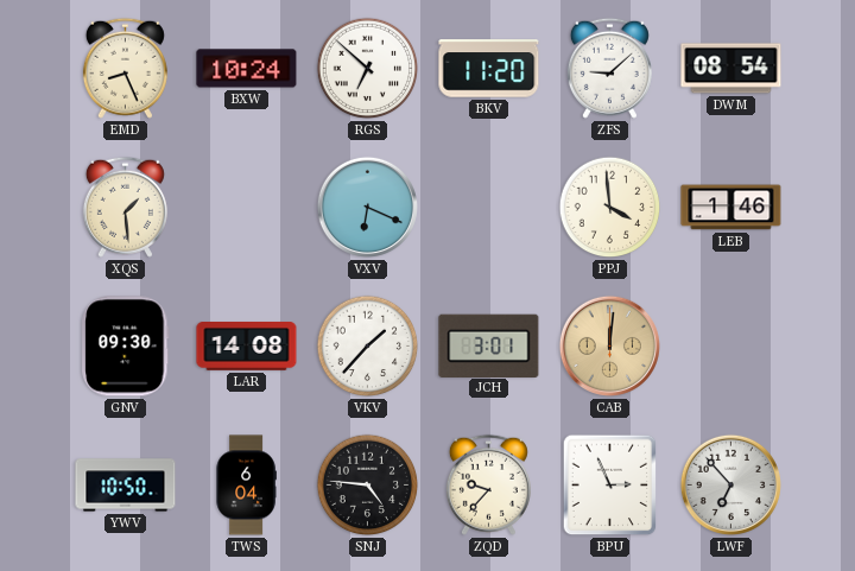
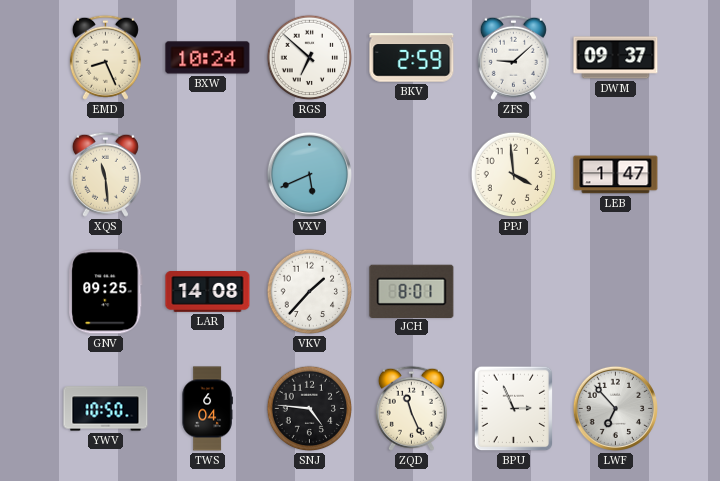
BKV: 11:20 -> 2:59
DWM: 08:54 -> 09:37
XQS: 1:29 -> 11:29
VXV: 6:19 -> 5:41
LEB: 1:46 -> 1:47
GNV: 09:30 -> 09:25
JCH: 3:01 -> 8:01
CAB: 12:01 -> none
ZQD: 9:37 -> 11:26
